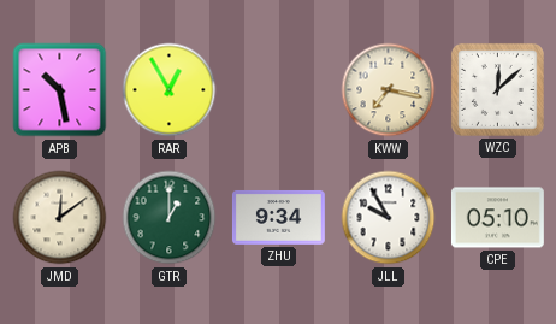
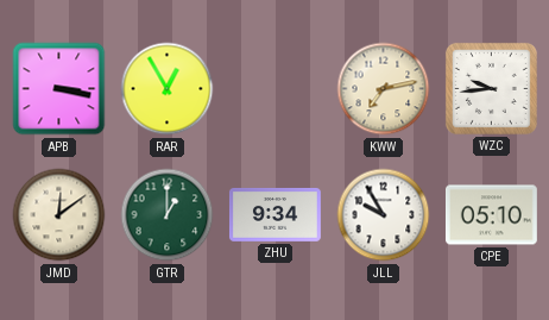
APB: 10:28 -> 3:17
KWW: 7:17 -> 7:13
WZC: 12:08 -> 9:44
